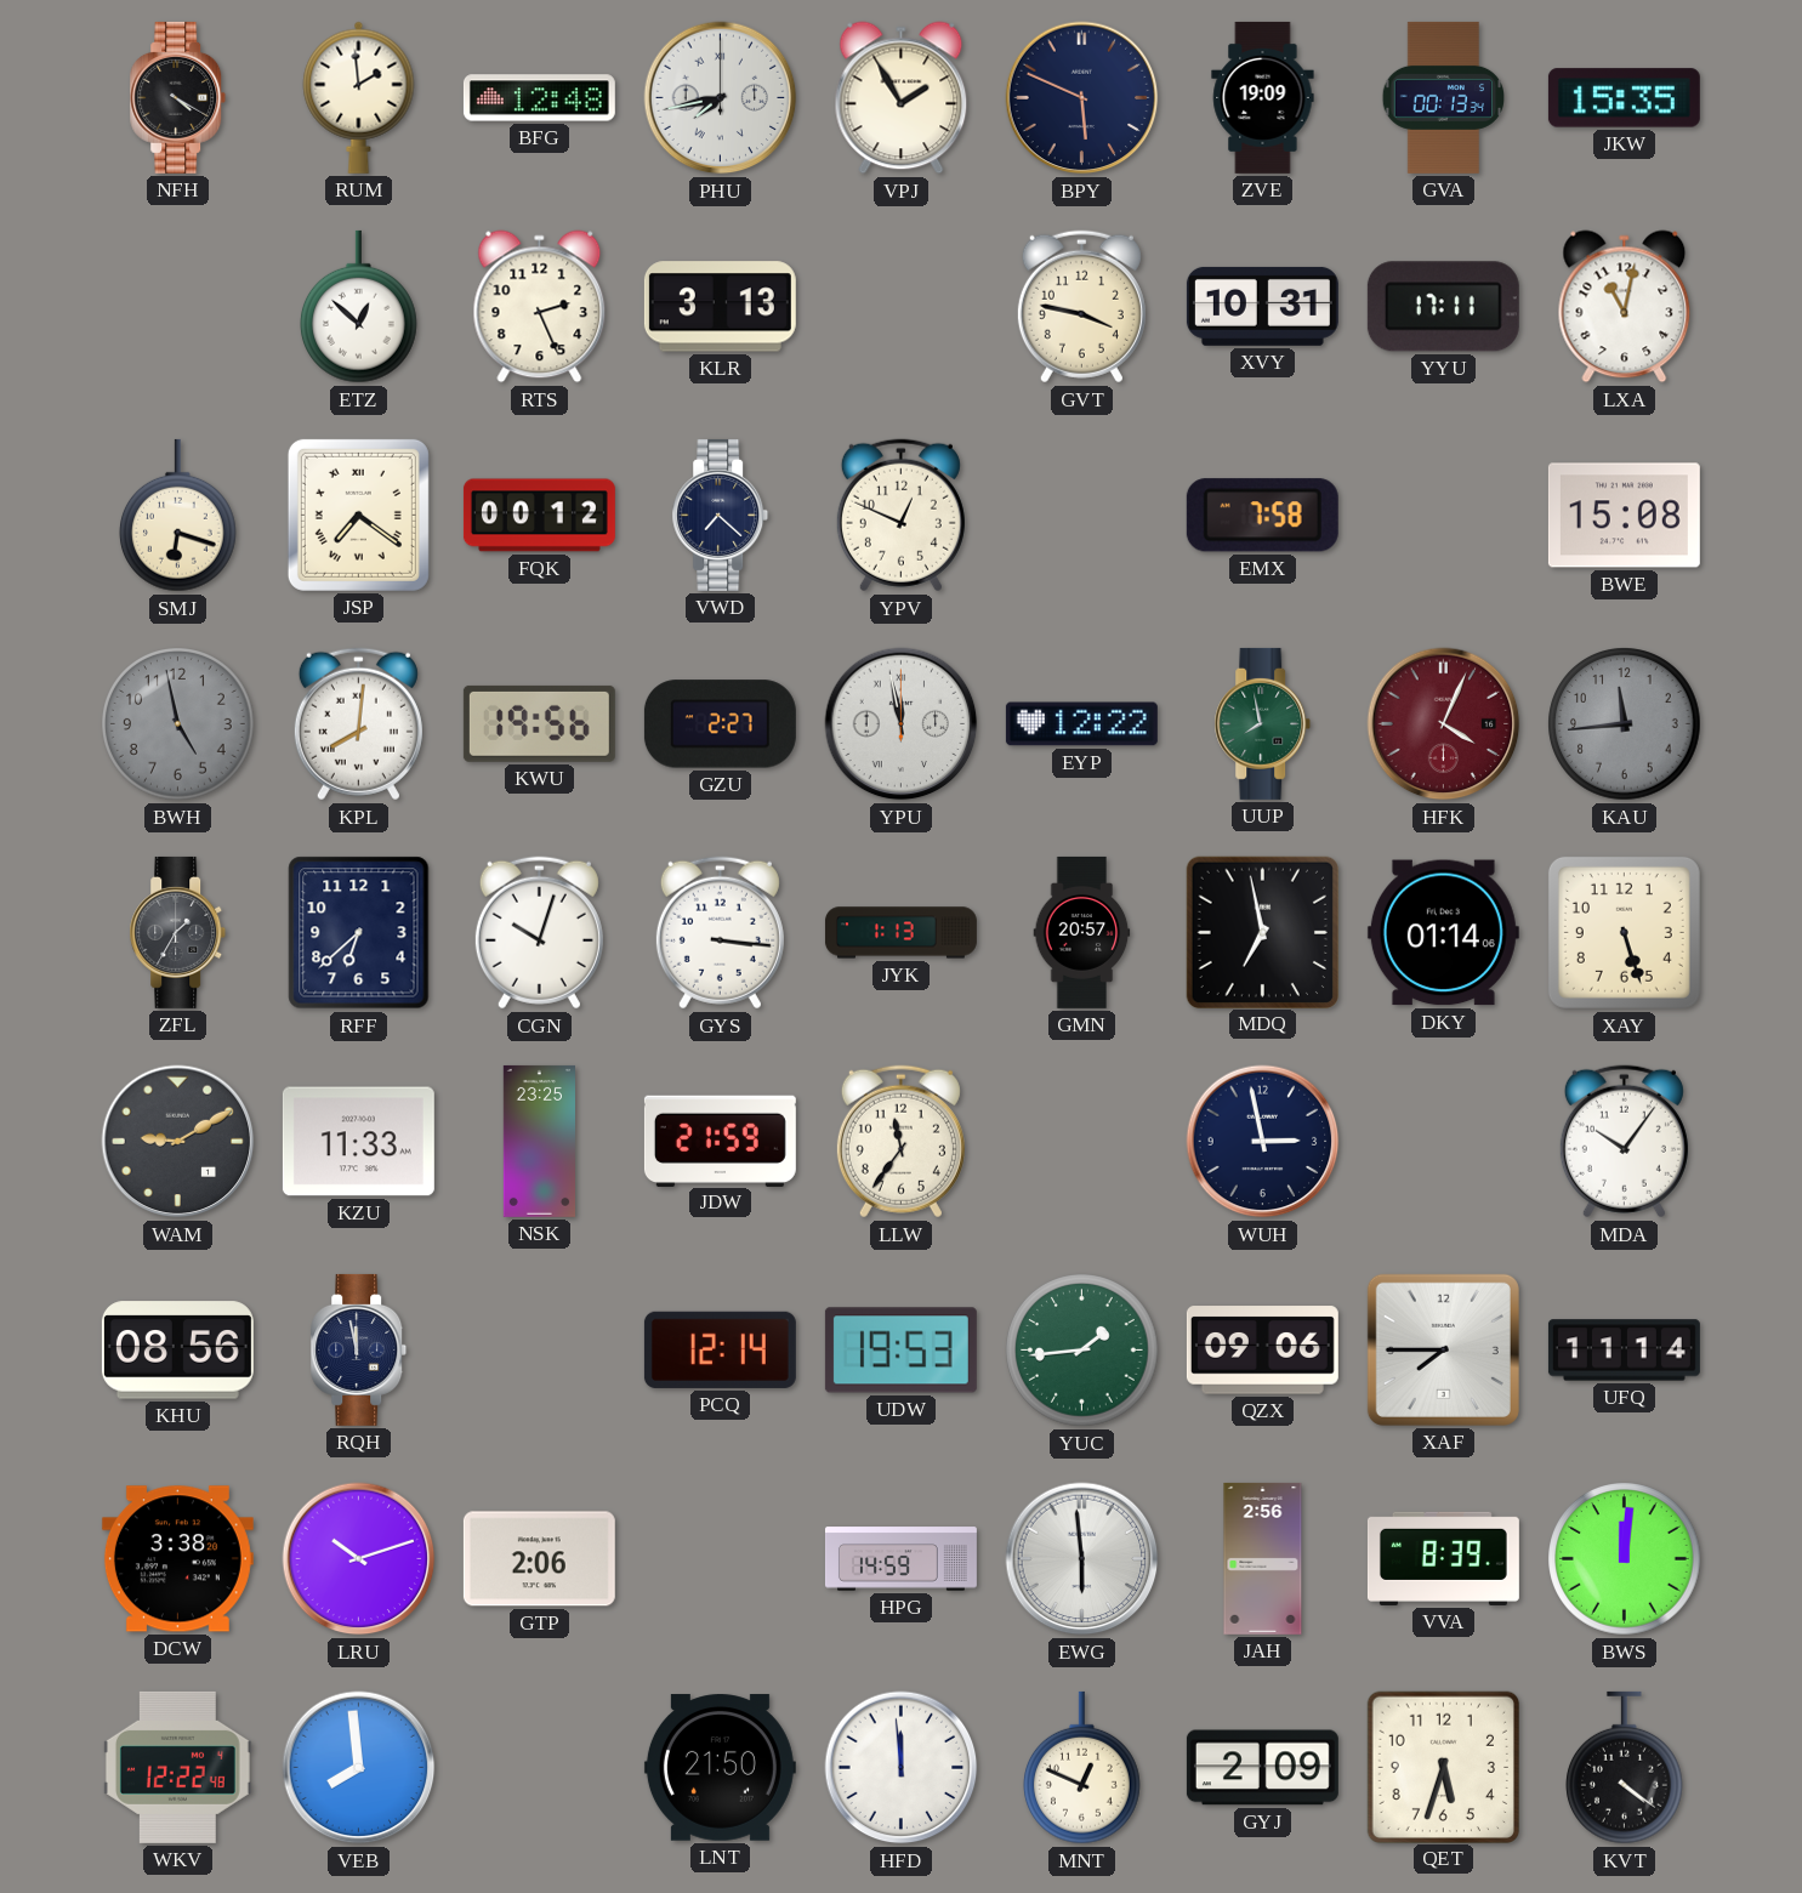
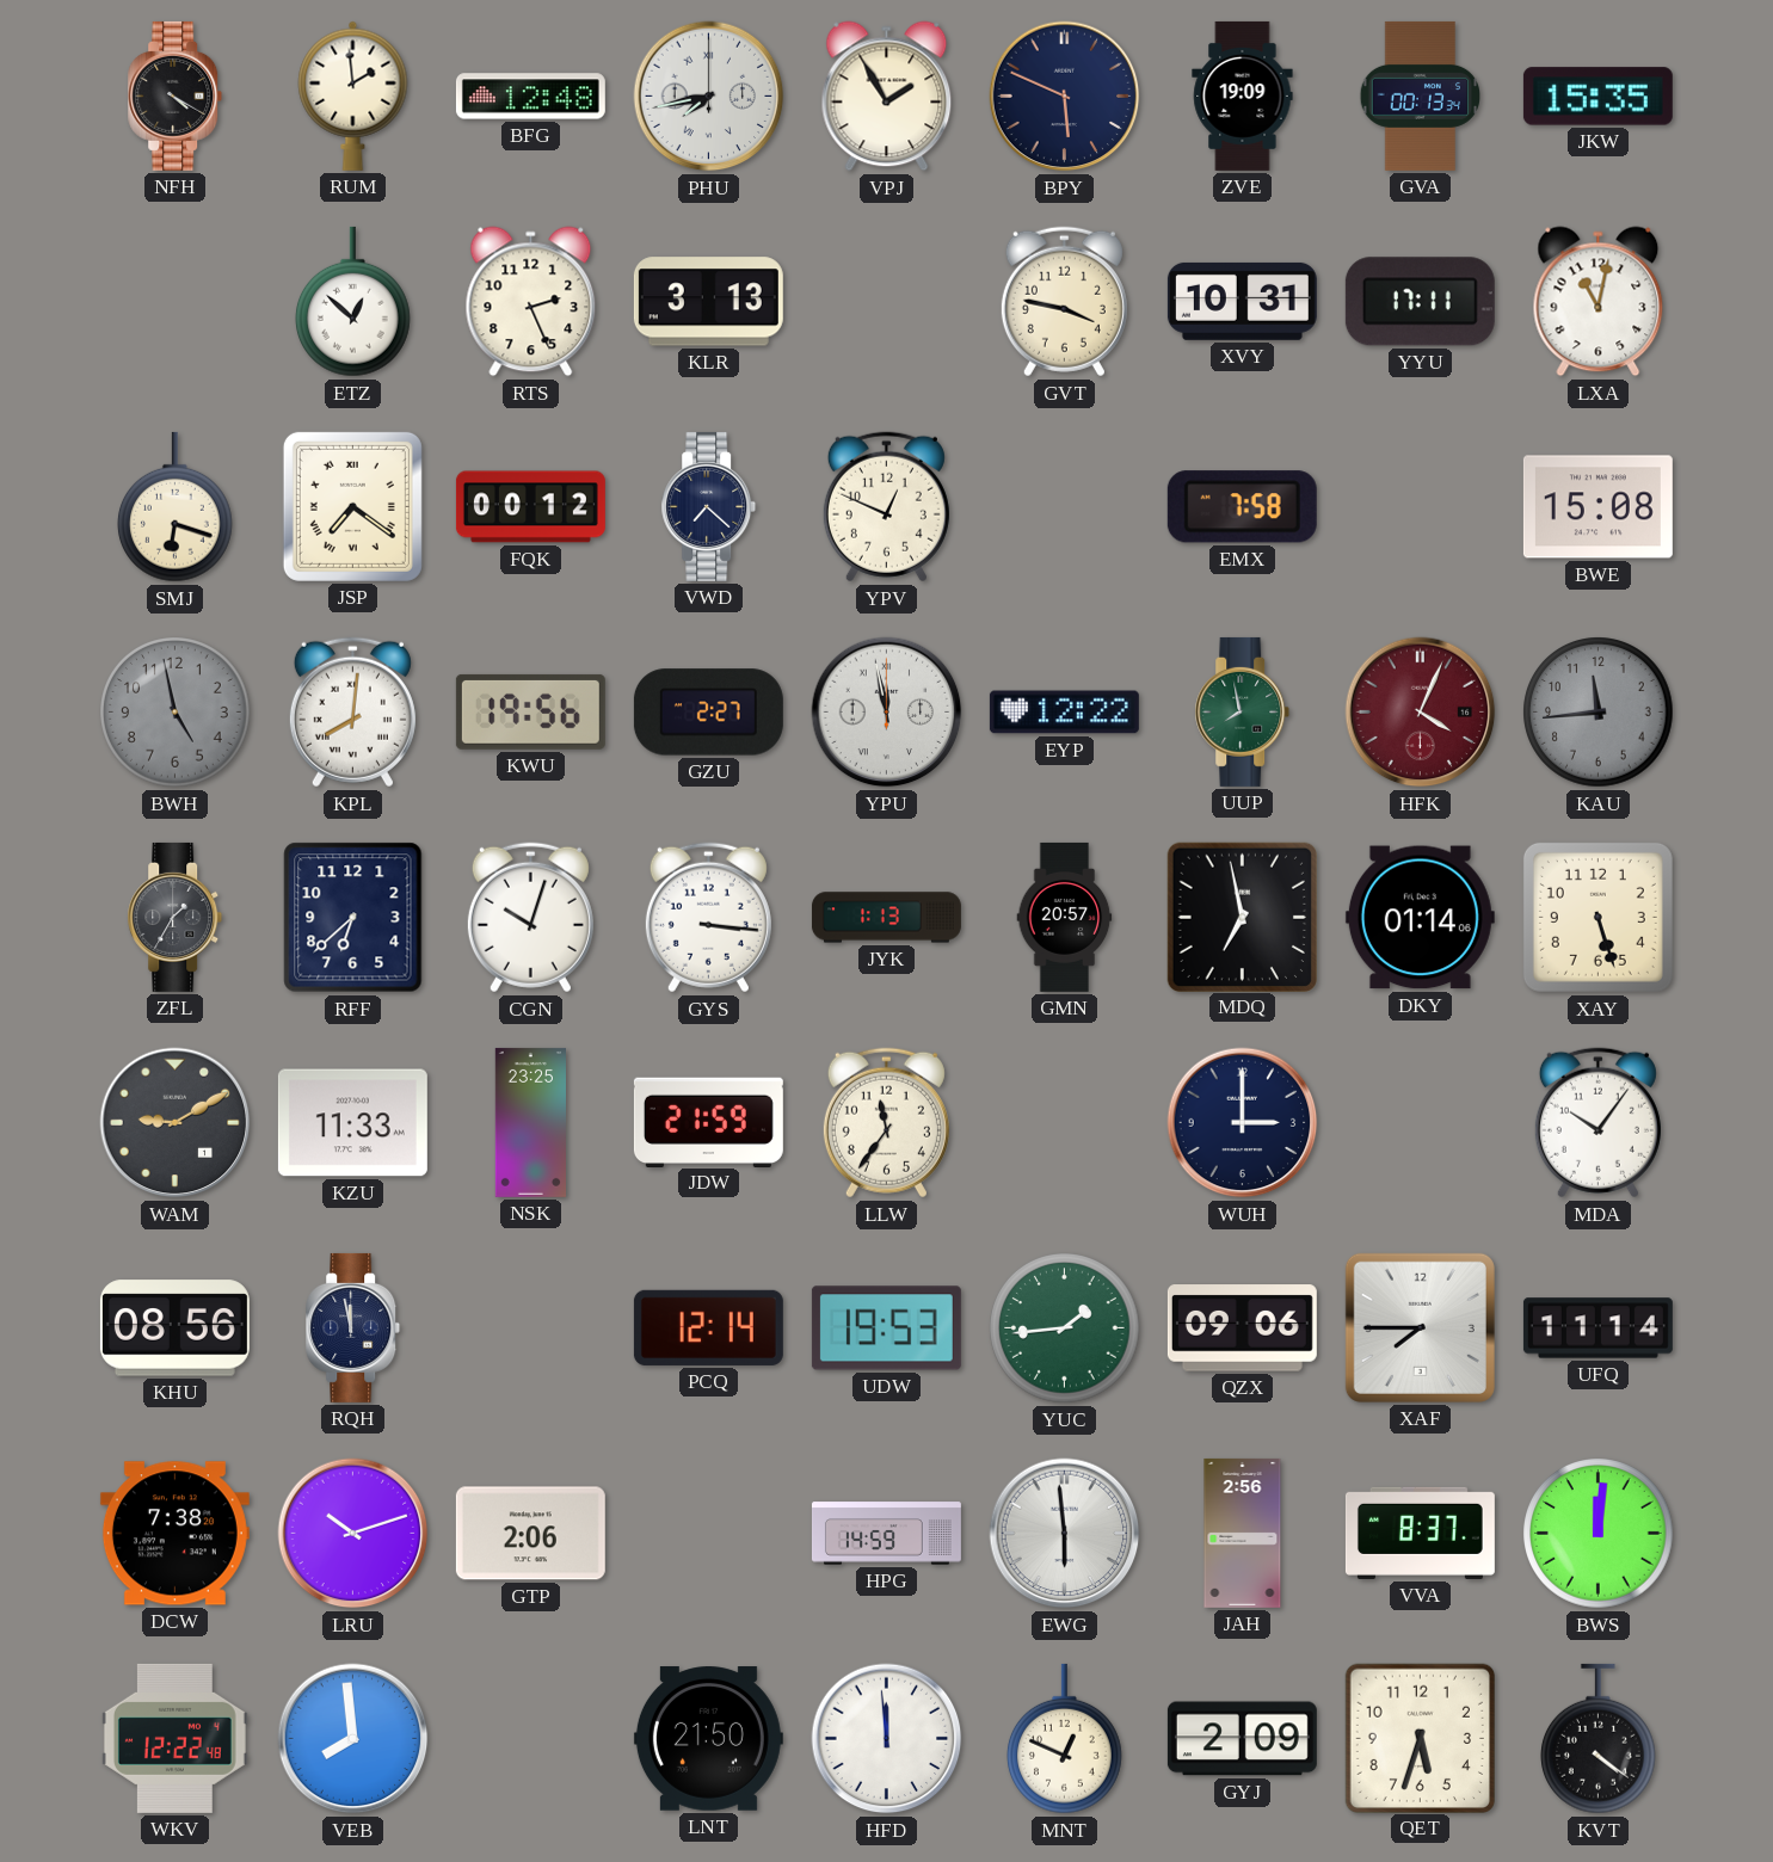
WUH: 2:58 -> 3:00
DCW: 3:38 -> 7:38
VVA: 8:39 -> 8:37
